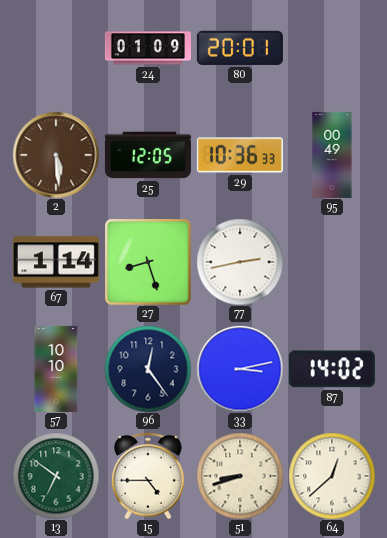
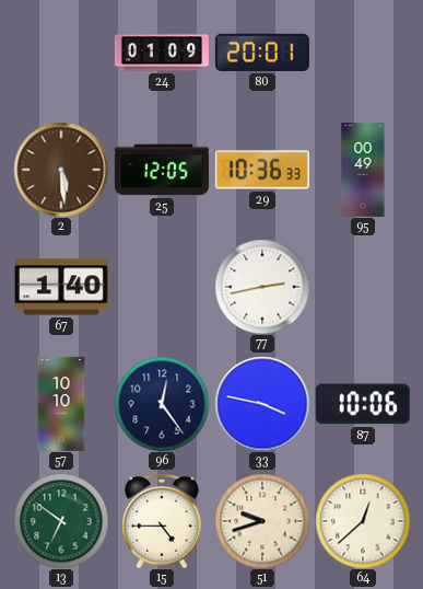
67: 1:14 -> 1:40
27: 8:27 -> none
33: 3:13 -> 3:47
87: 14:02 -> 10:06
51: 8:42 -> 9:42
